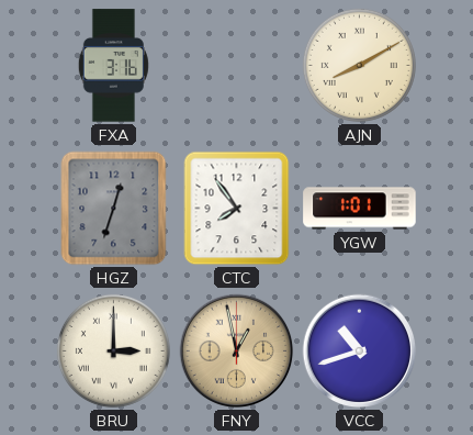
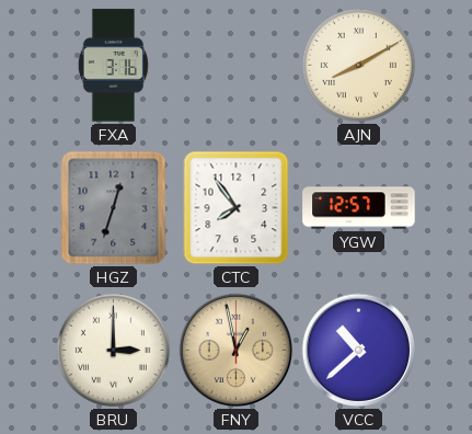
YGW: 1:01 -> 12:57
VCC: 10:42 -> 10:38
